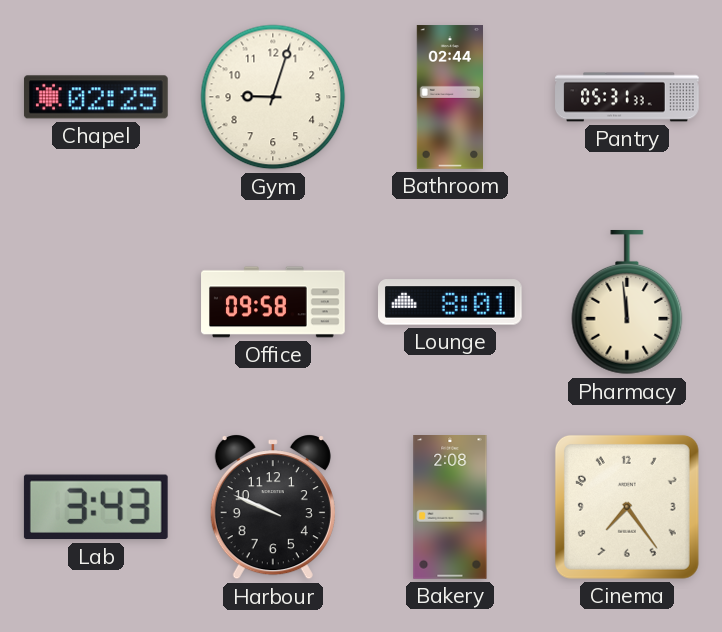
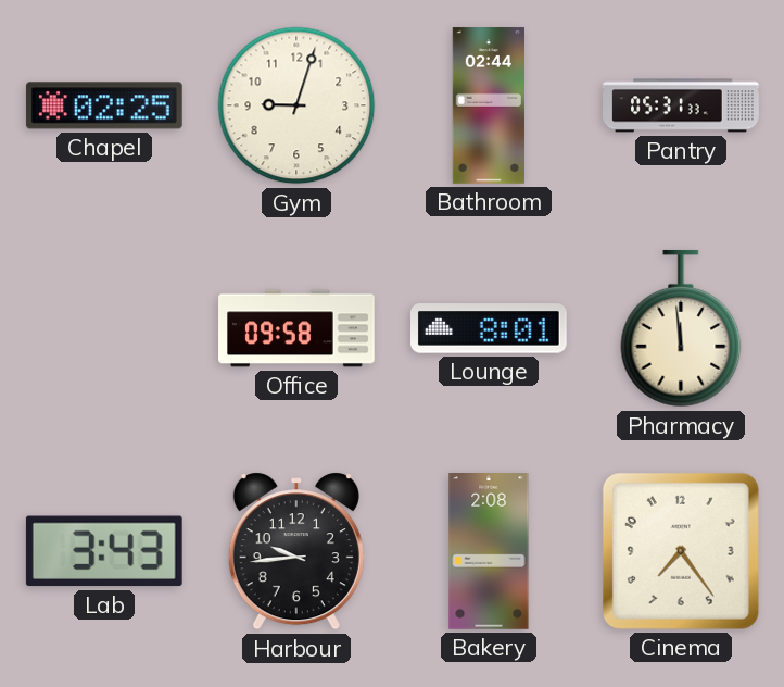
Harbour: 9:49 -> 9:44
